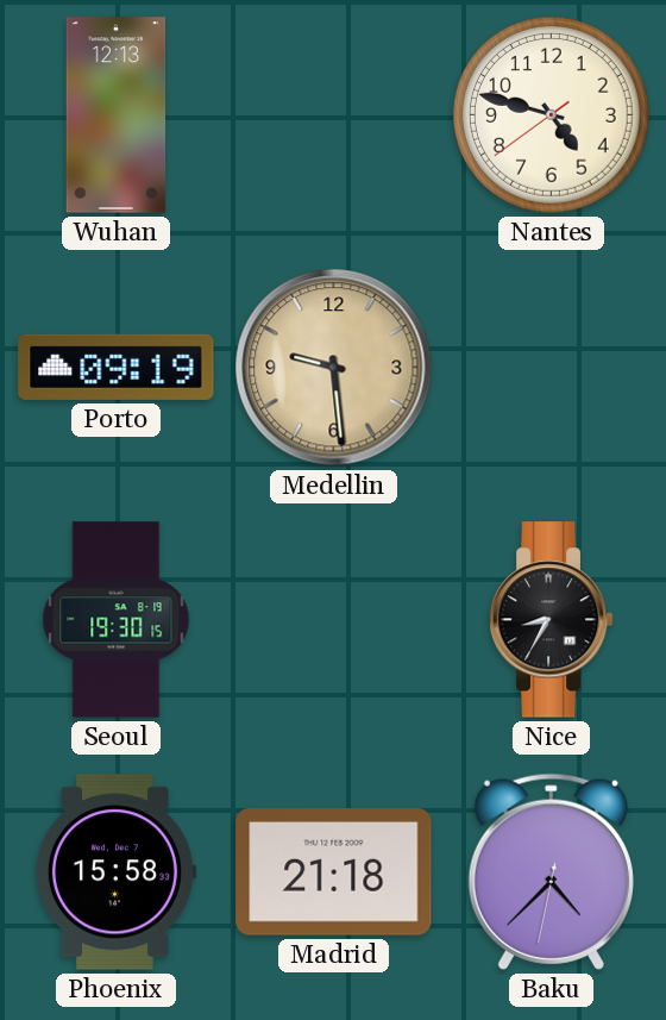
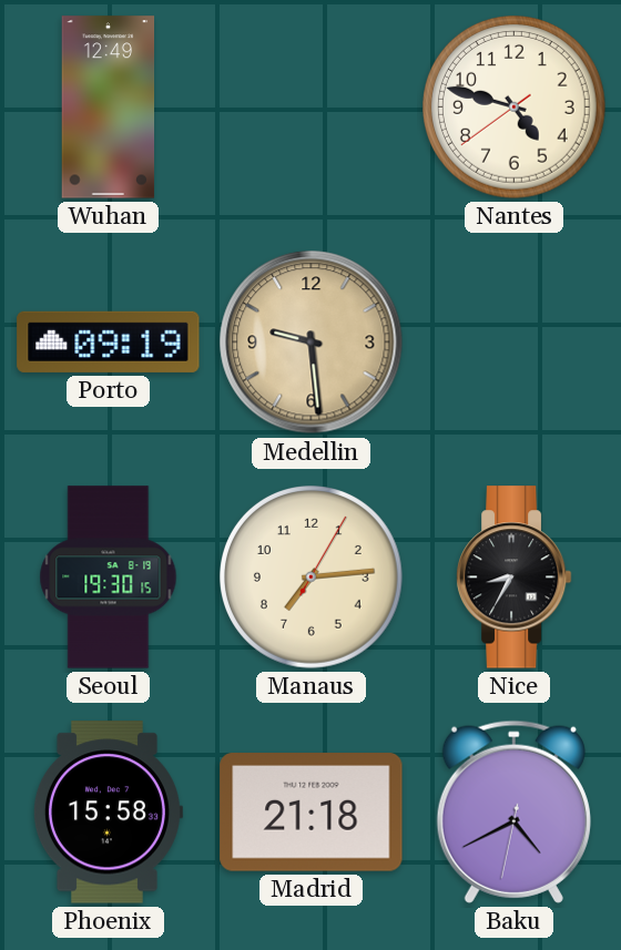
Wuhan: 12:13 -> 12:49
Manaus: none -> 7:14
Baku: 4:37 -> 4:40
